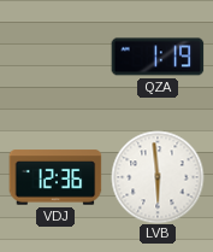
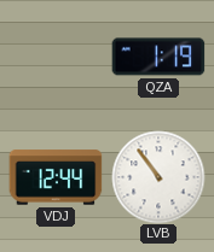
VDJ: 12:36 -> 12:44
LVB: 5:59 -> 10:54
